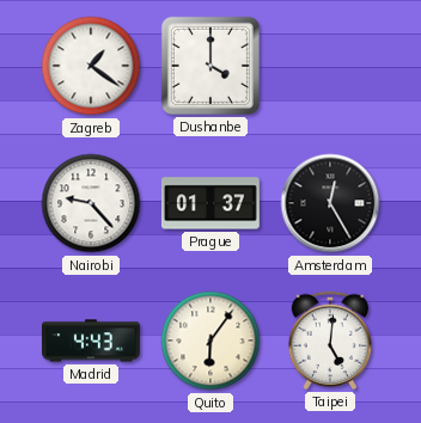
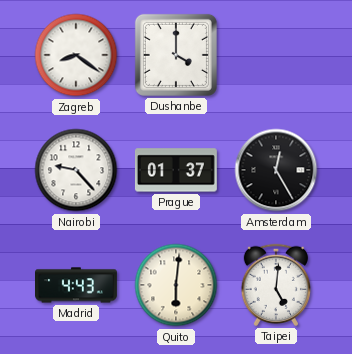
Zagreb: 1:21 -> 8:21
Quito: 6:06 -> 6:01
